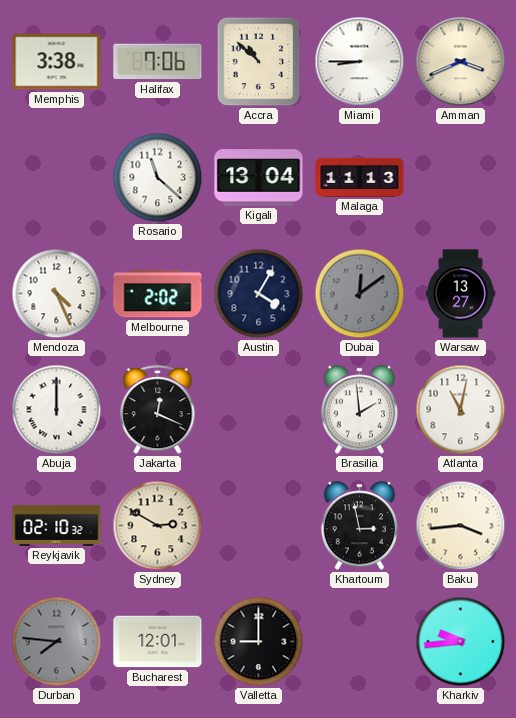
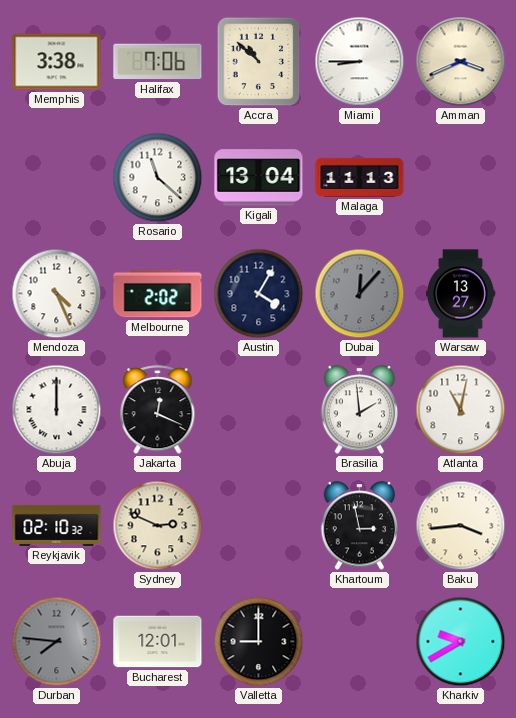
Dubai: 12:09 -> 12:07
Sydney: 2:50 -> 2:49
Kharkiv: 9:44 -> 9:40
